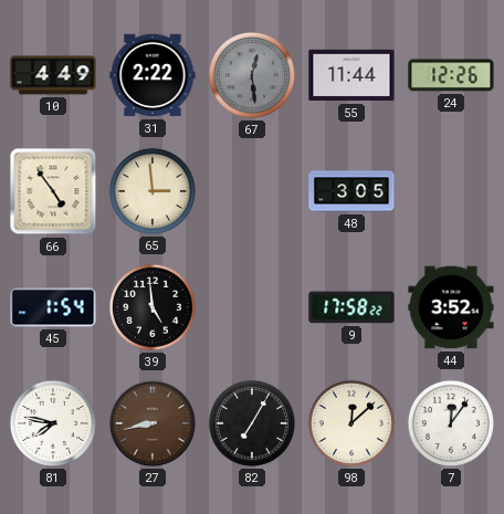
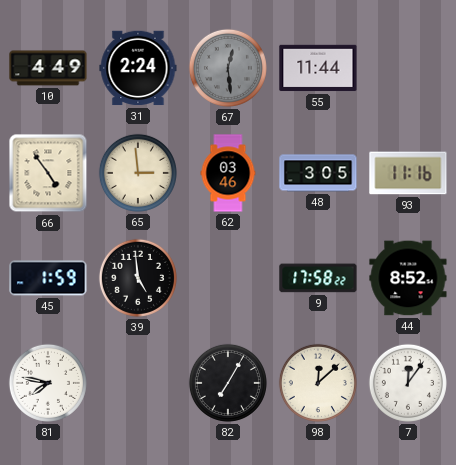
31: 2:22 -> 2:24
24: 12:26 -> none
62: none -> 03:46
93: none -> 11:16
45: 1:54 -> 1:59
44: 3:52 -> 8:52
27: 8:43 -> none
